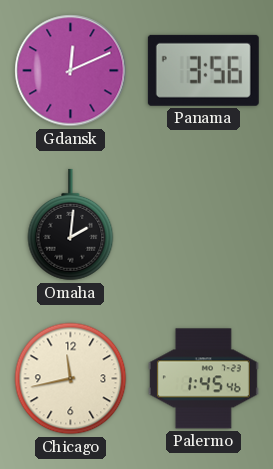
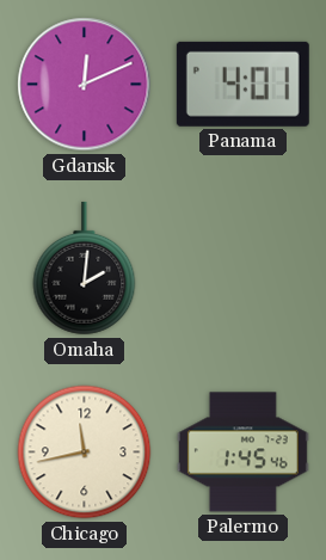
Panama: 3:56 -> 4:01
